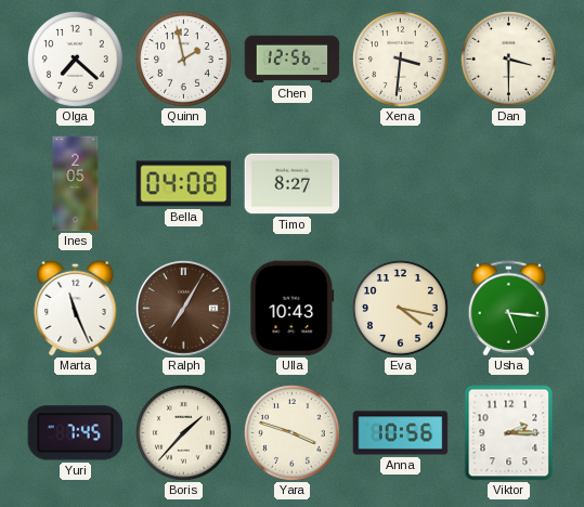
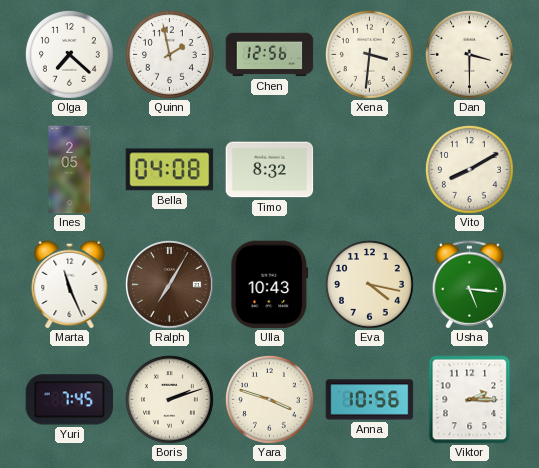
Timo: 8:27 -> 8:32
Vito: none -> 8:10
Boris: 1:37 -> 2:12
